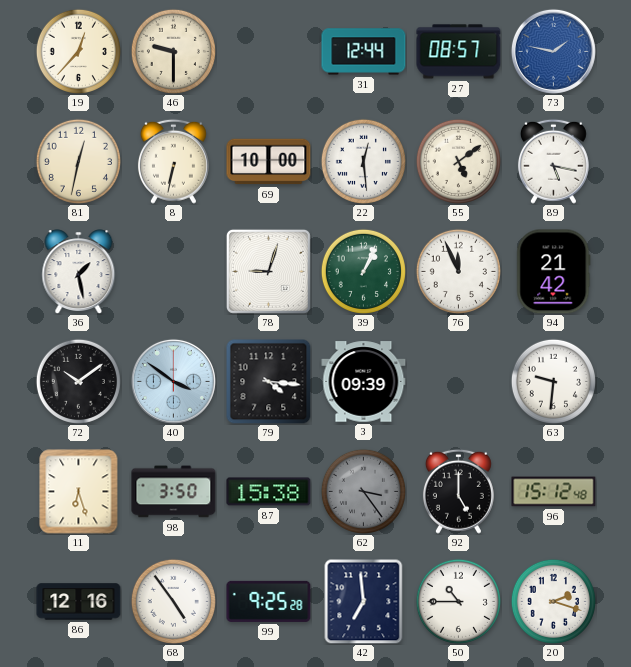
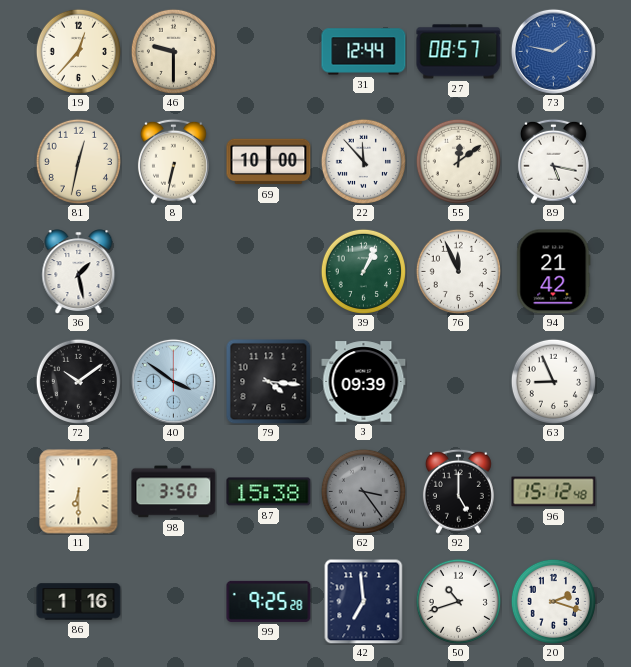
22: 12:29 -> 11:53
55: 5:09 -> 12:09
78: 9:03 -> none
63: 9:31 -> 8:56
11: 6:27 -> 6:30
86: 12:16 -> 1:16
68: 4:54 -> none
50: 10:45 -> 10:42
